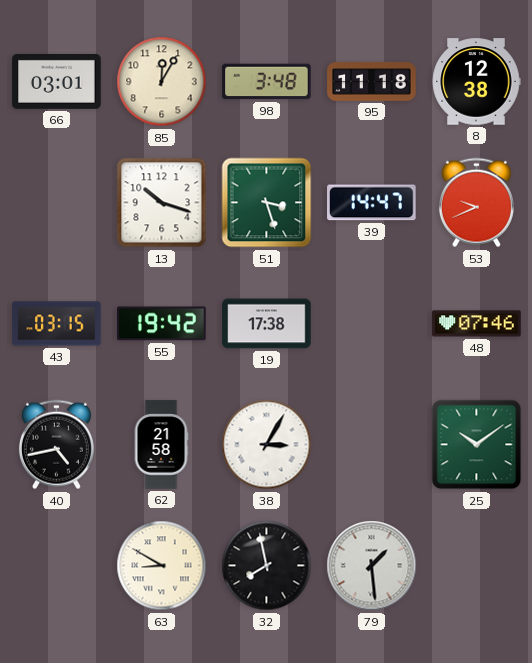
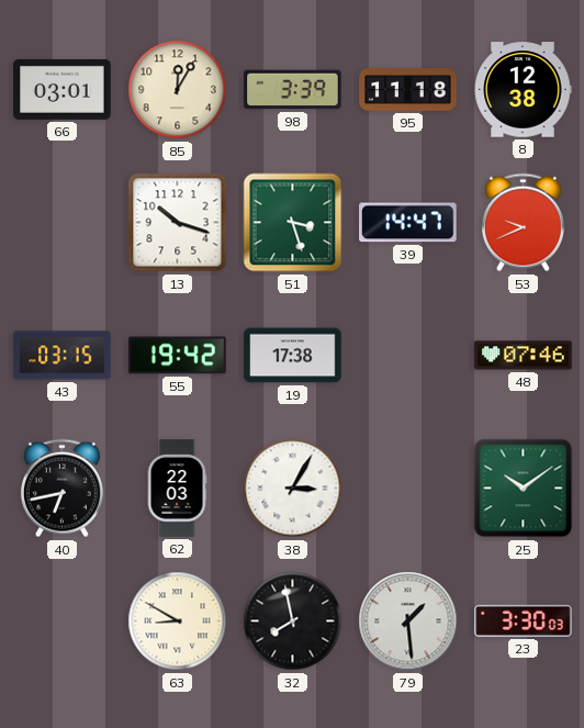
98: 3:48 -> 3:39
40: 4:43 -> 6:43
62: 21:58 -> 22:03
23: none -> 3:30
